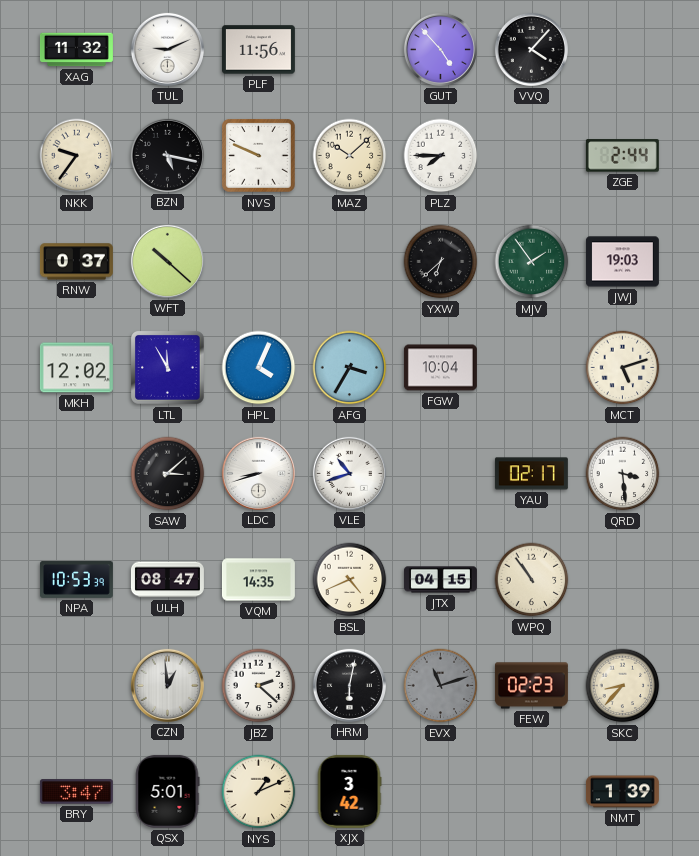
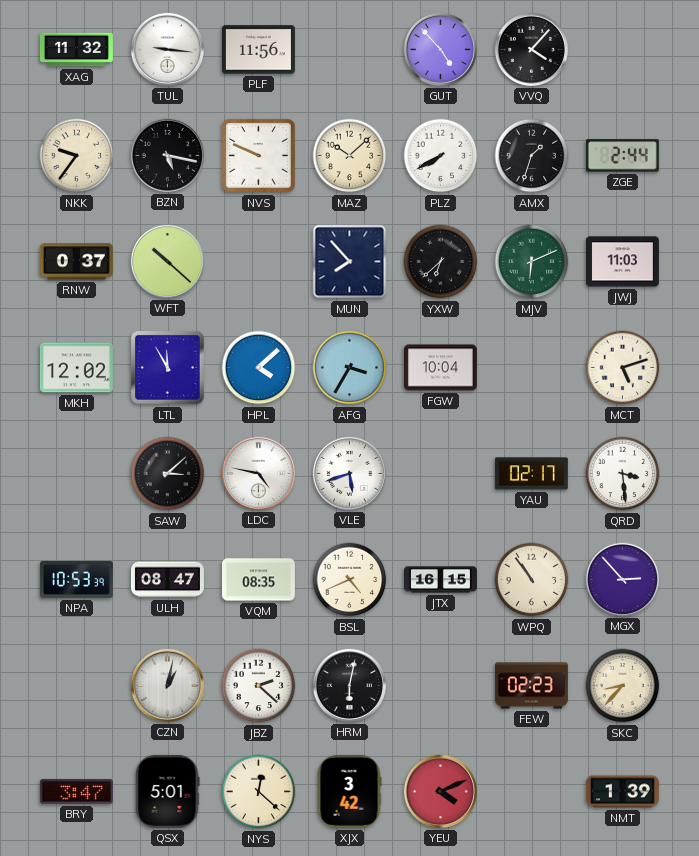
TUL: 9:11 -> 9:16
PLZ: 7:45 -> 7:40
AMX: none -> 1:33
MUN: none -> 7:53
MJV: 1:54 -> 6:11
JWJ: 19:03 -> 11:03
HPL: 4:04 -> 4:08
LDC: 8:42 -> 4:47
VLE: 10:42 -> 5:42
VQM: 14:35 -> 08:35
JTX: 04:15 -> 16:15
MGX: none -> 2:53
CZN: 12:59 -> 1:02
EVX: 11:12 -> none
NYS: 1:11 -> 12:22
YEU: none -> 4:11
